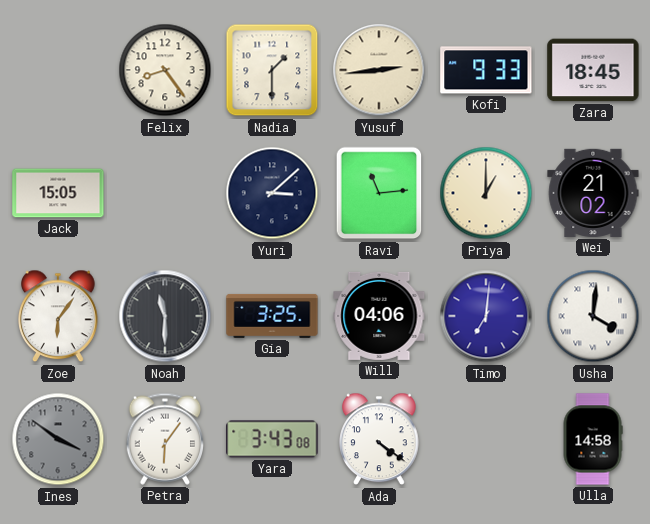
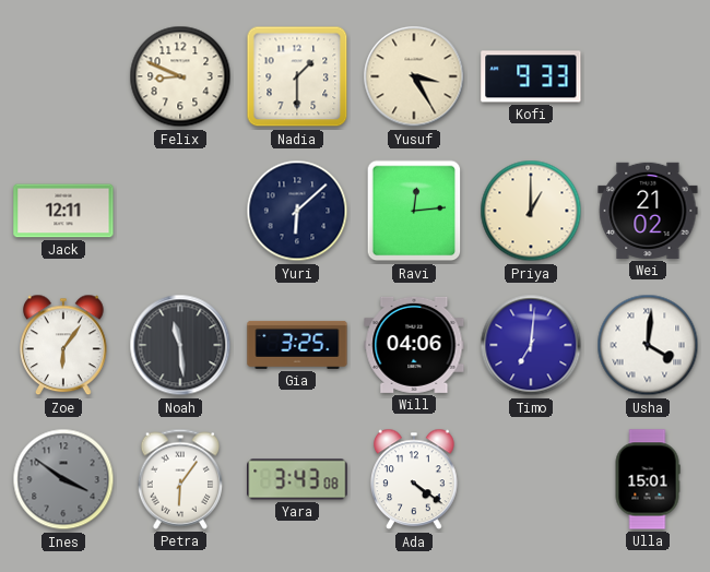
Felix: 8:24 -> 8:49
Yusuf: 2:44 -> 3:25
Zara: 18:45 -> none
Jack: 15:05 -> 12:11
Yuri: 3:08 -> 6:08
Ravi: 11:14 -> 12:14
Noah: 11:30 -> 11:29
Ulla: 14:58 -> 15:01
